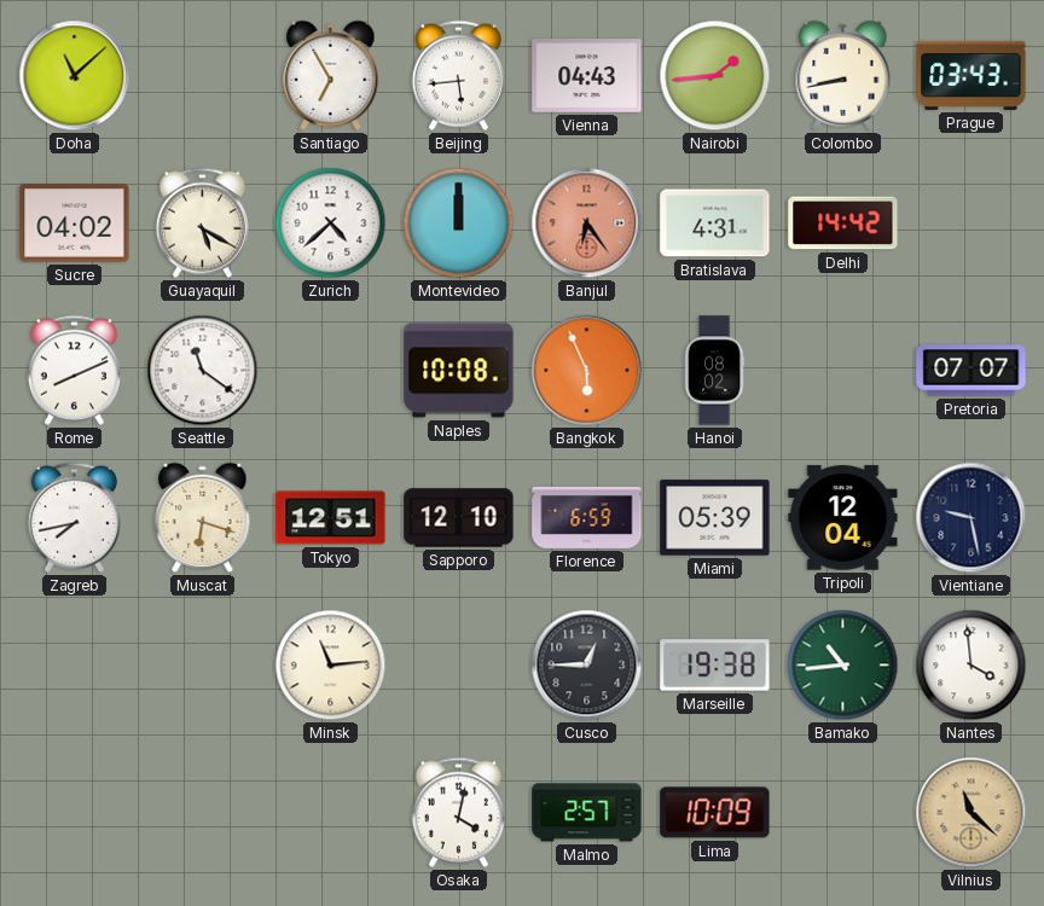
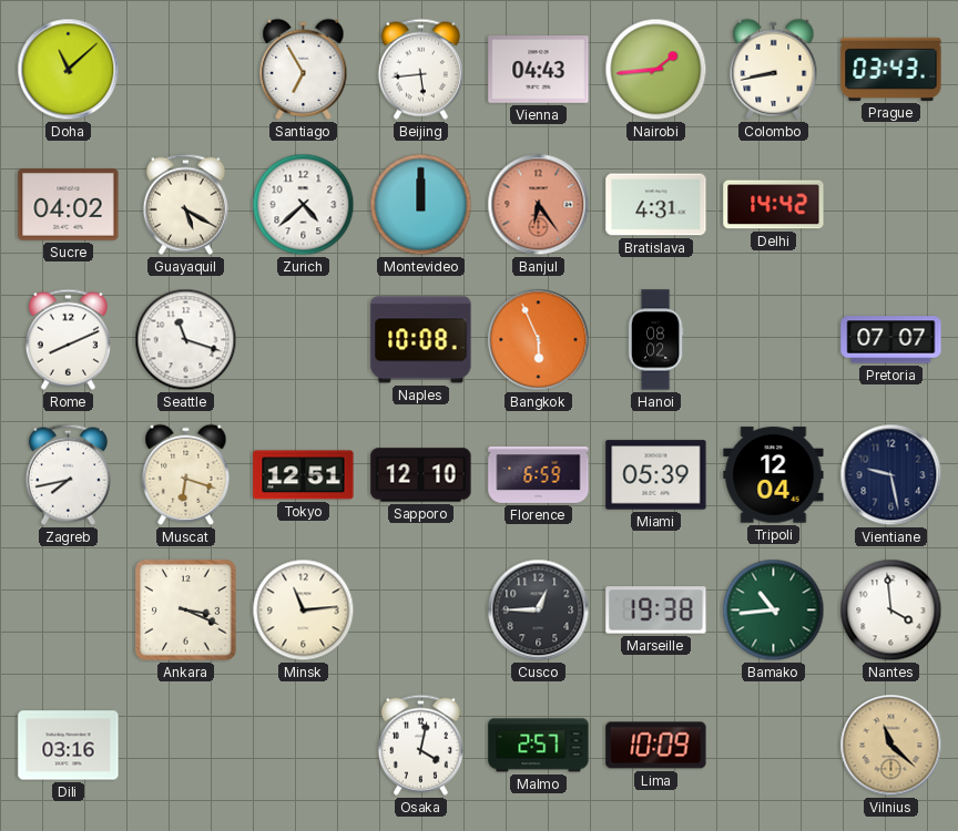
Seattle: 11:21 -> 11:18
Ankara: none -> 3:19
Dili: none -> 03:16
